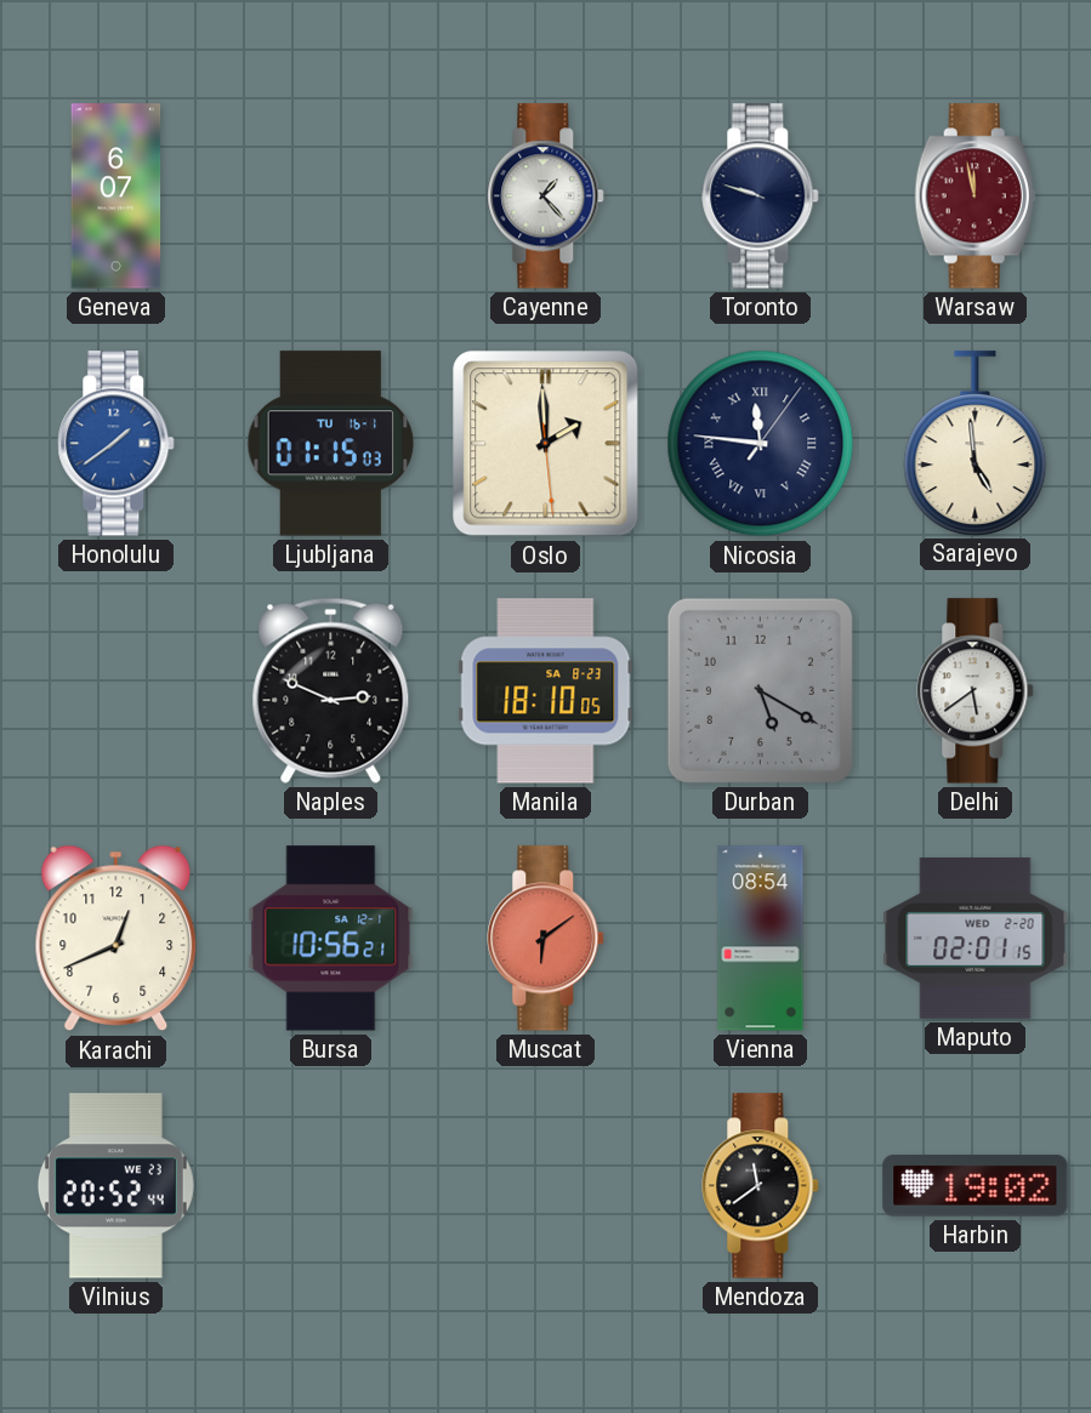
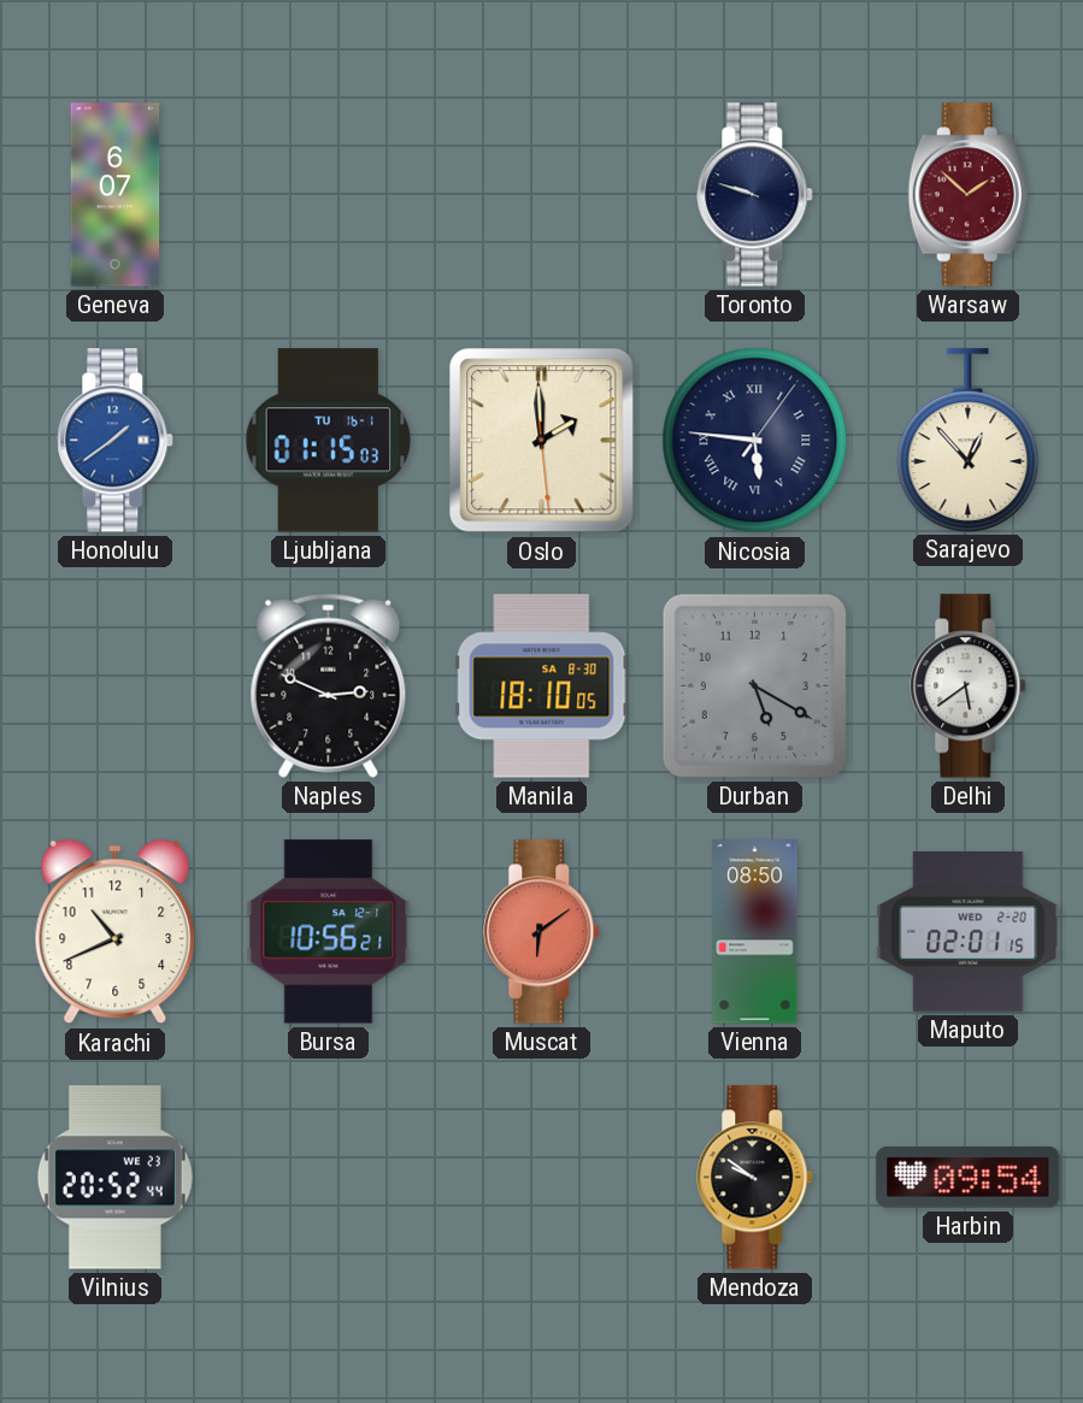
Cayenne: 1:23 -> none
Warsaw: 11:58 -> 1:52
Nicosia: 11:46 -> 5:46
Sarajevo: 4:59 -> 12:53
Manila date: SA 8-23 -> SA 8-30
Karachi: 12:41 -> 10:41
Vienna: 08:54 -> 08:50
Mendoza: 11:39 -> 9:51
Harbin: 19:02 -> 09:54
